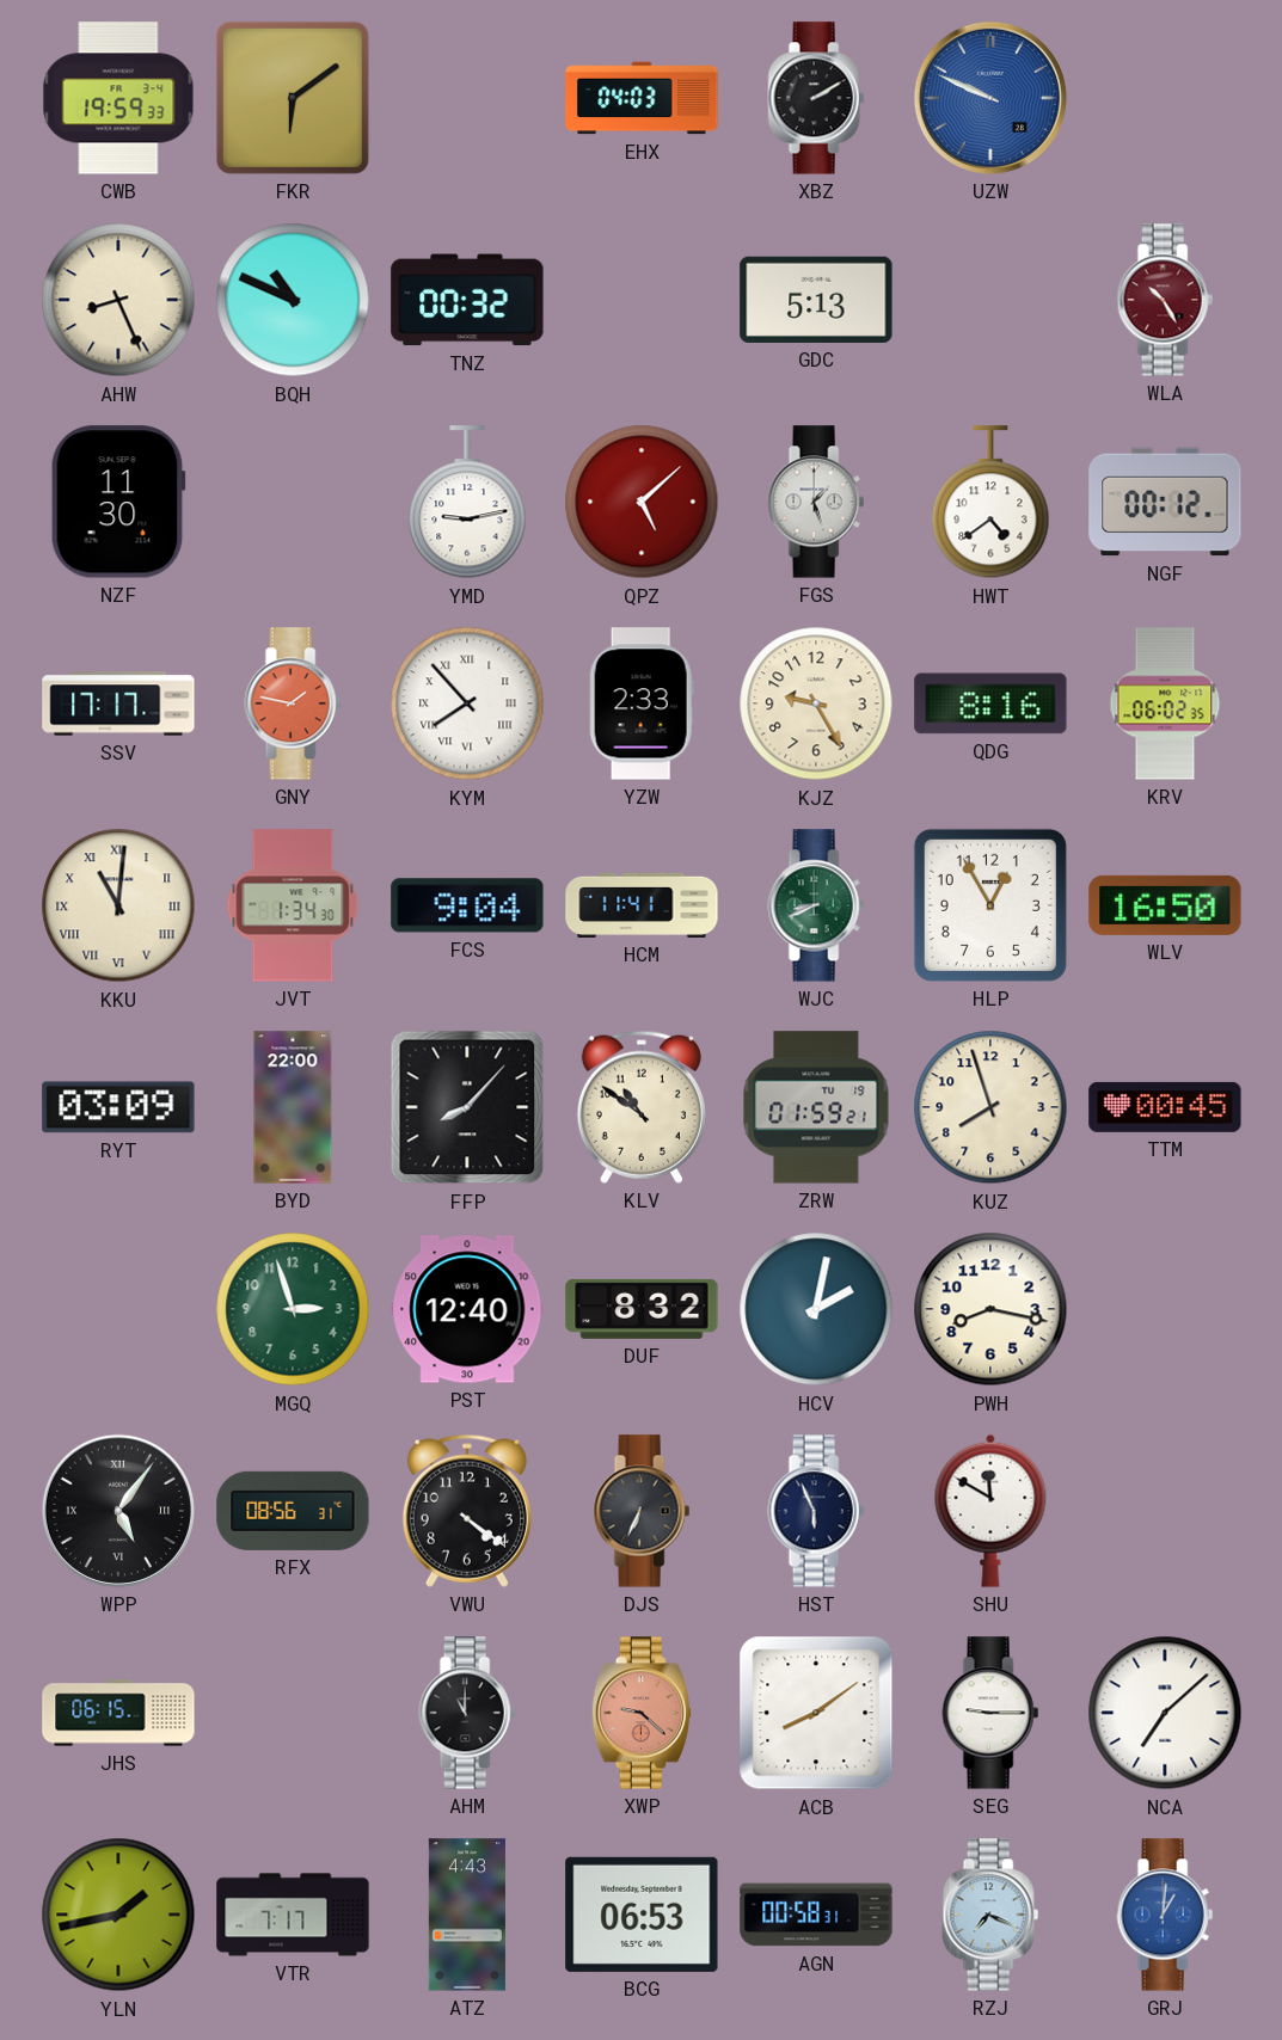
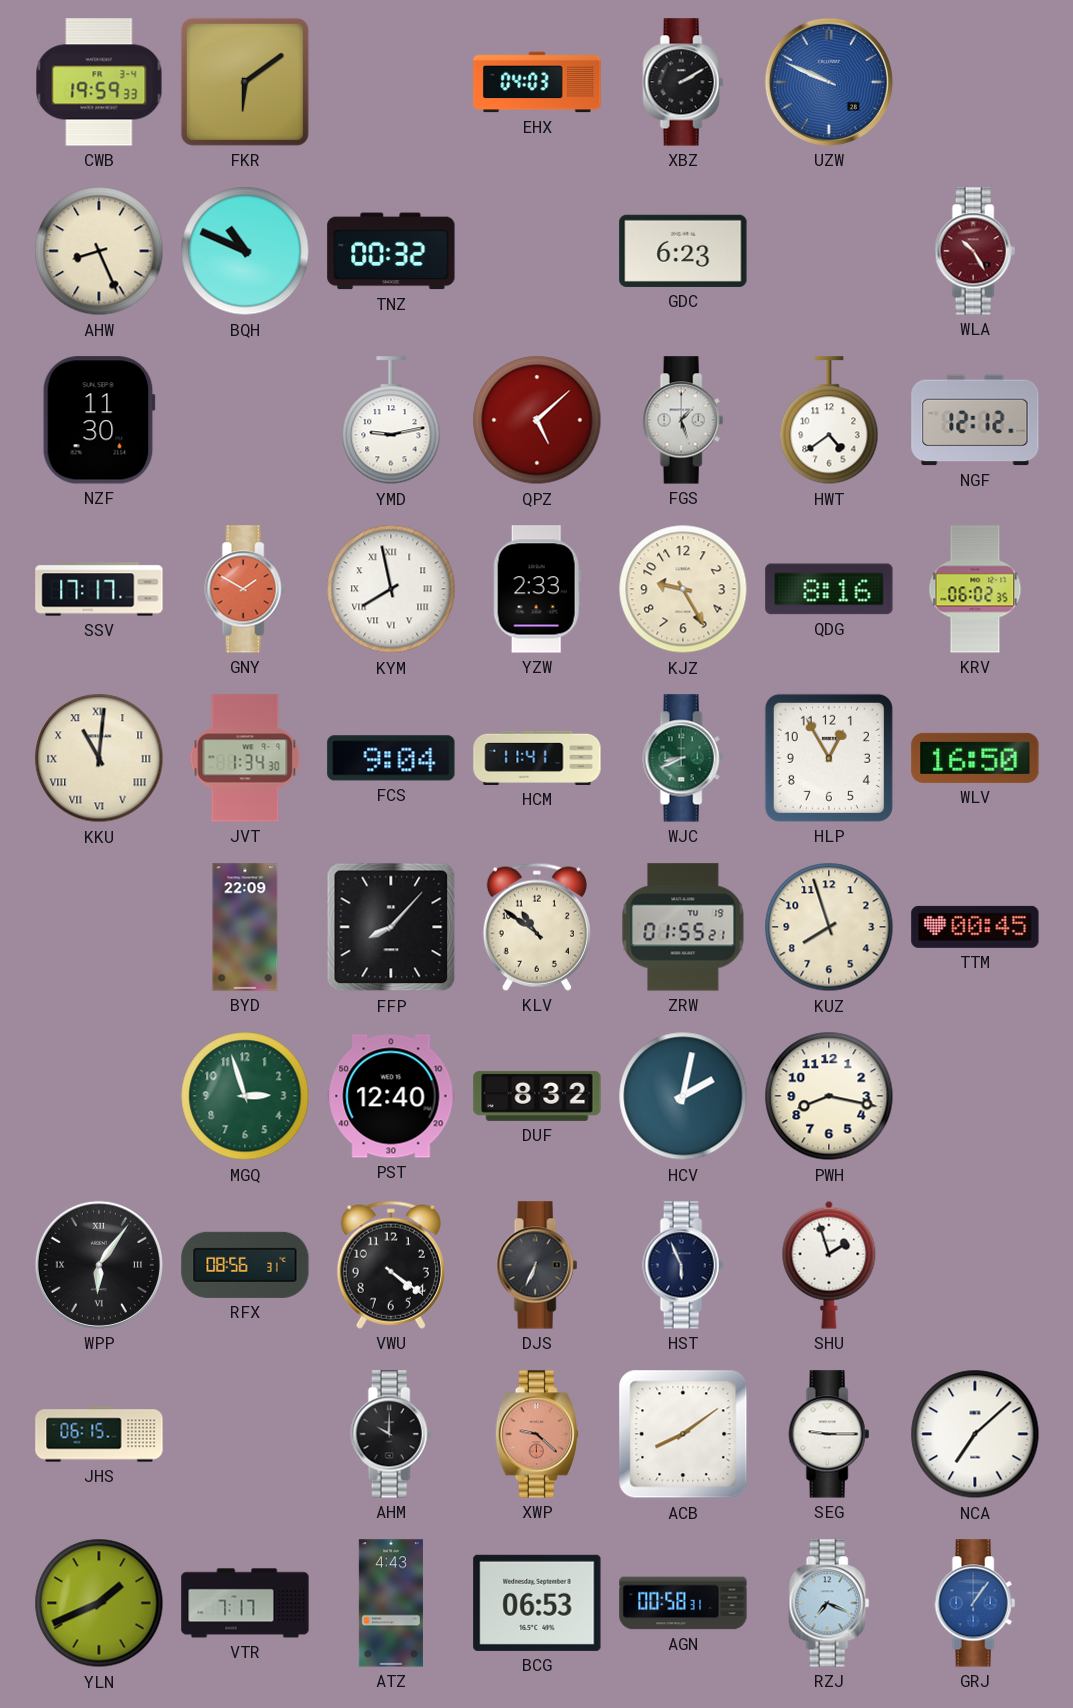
GDC: 5:13 -> 6:23
NGF: 00:12 -> 12:12
GNY: 1:47 -> 1:50
KYM: 7:53 -> 7:58
RYT: 03:09 -> none
BYD: 22:00 -> 22:09
ZRW: 01:59 -> 01:55
WPP: 5:06 -> 6:06
SHU: 11:50 -> 1:57
AHM: 11:00 -> 10:00
YLN: 1:43 -> 1:41
GRJ: 1:01 -> 1:06
